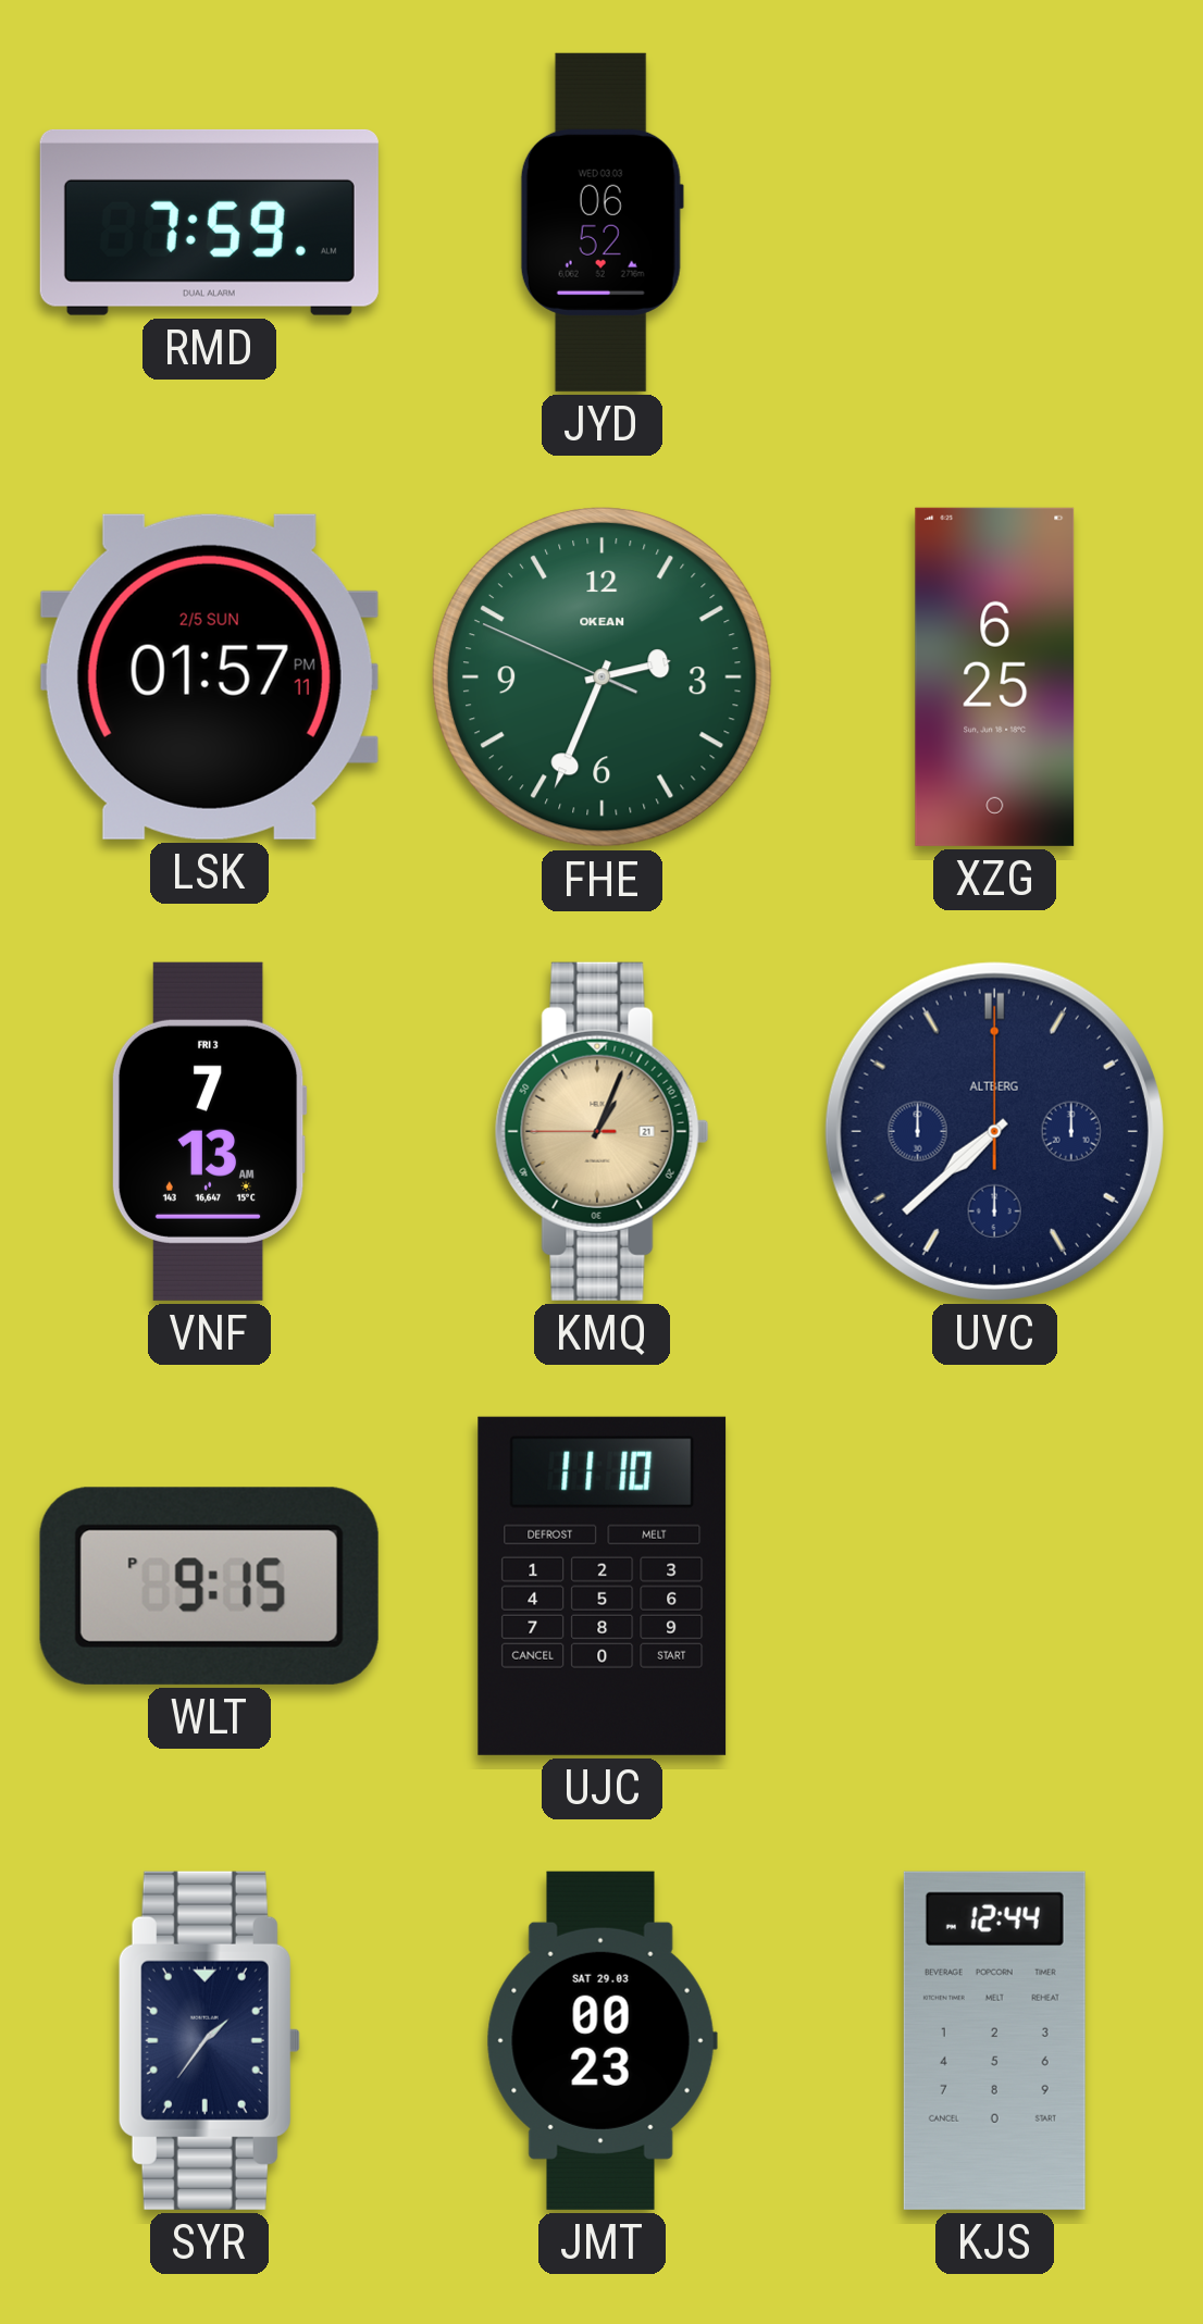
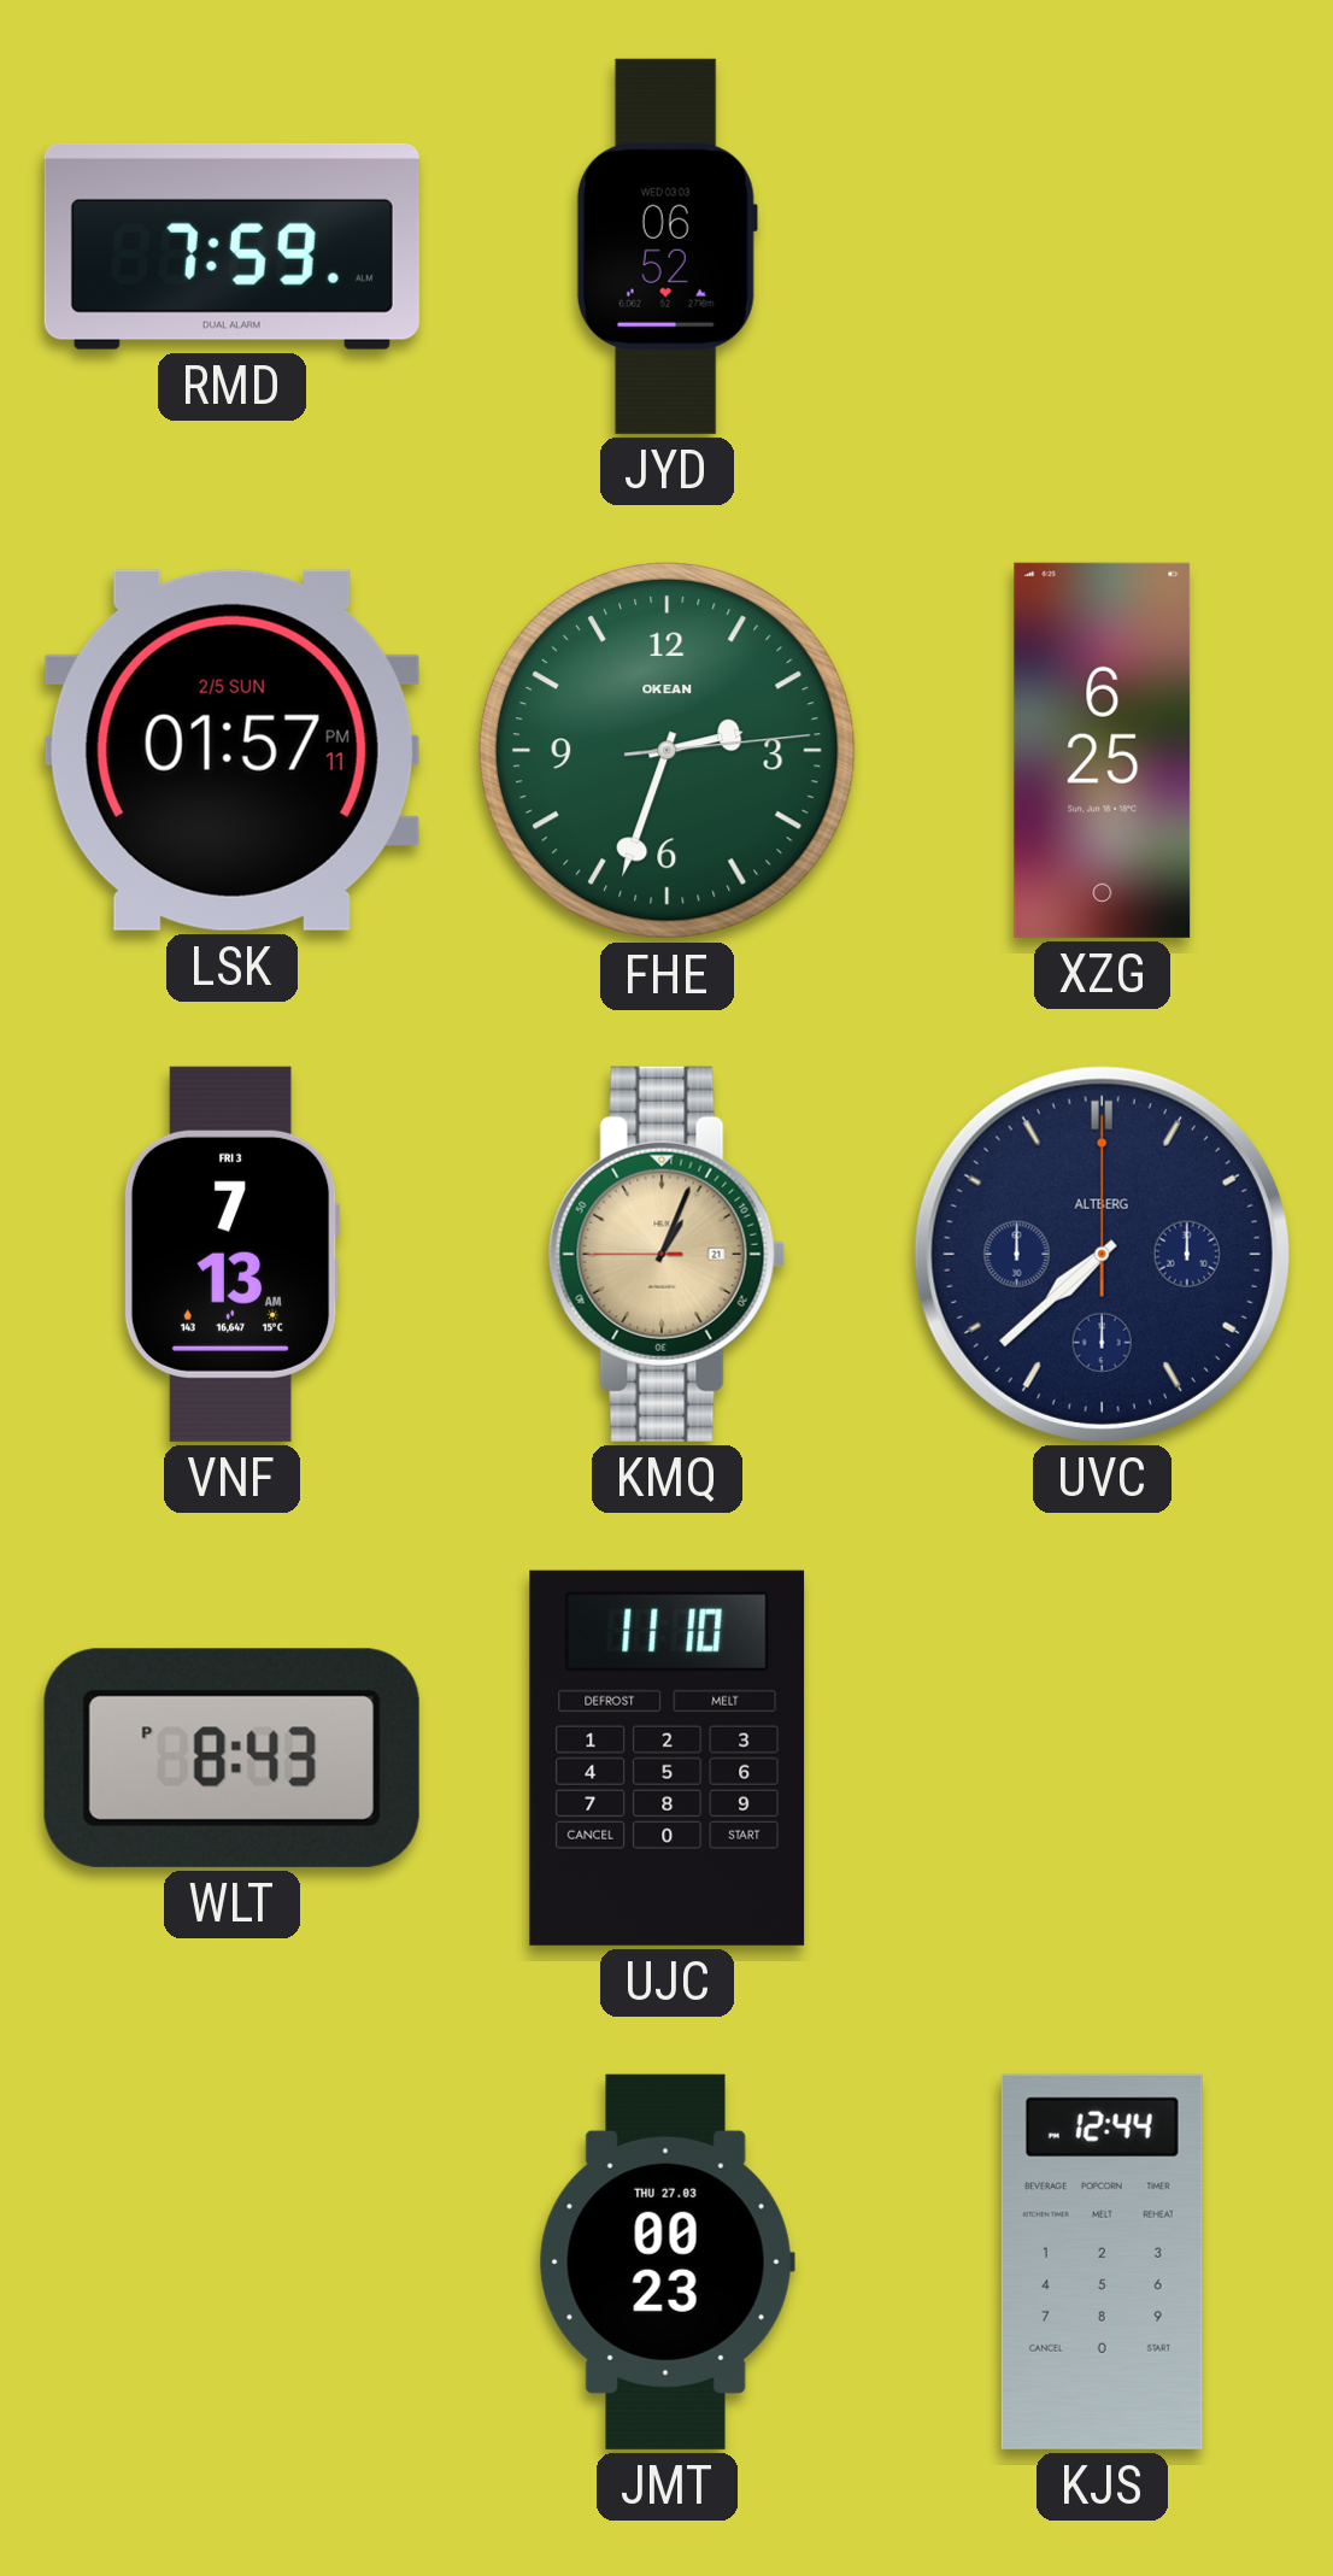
FHE: 2:33:49 -> 2:33:14
WLT: 9:15 -> 8:43
SYR: 1:36 -> none
JMT date: SAT 29.03 -> THU 27.03
